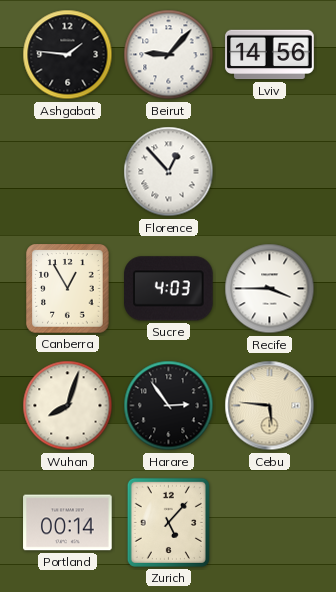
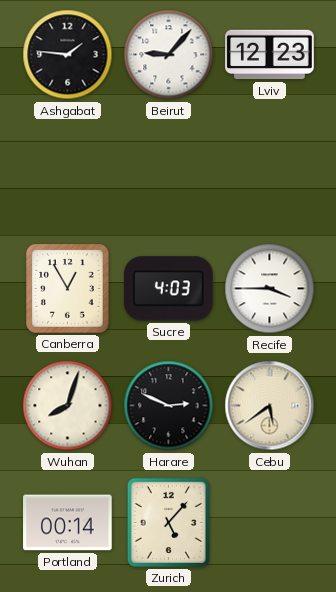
Lviv: 14:56 -> 12:23
Florence: 12:53 -> none
Harare: 2:54 -> 2:49
Cebu: 5:46 -> 5:39
